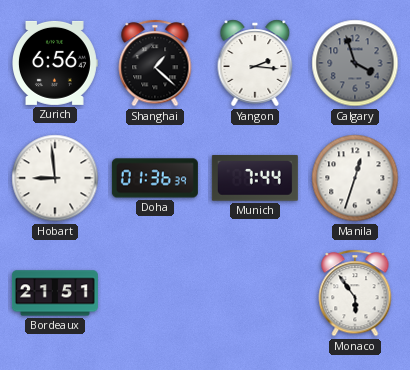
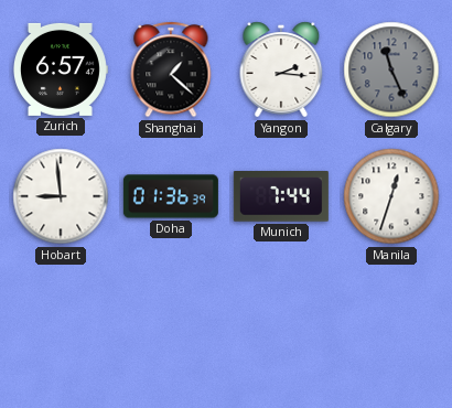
Zurich: 6:56 -> 6:57
Calgary: 3:57 -> 11:26
Bordeaux: 21:51 -> none
Monaco: 5:54 -> none
